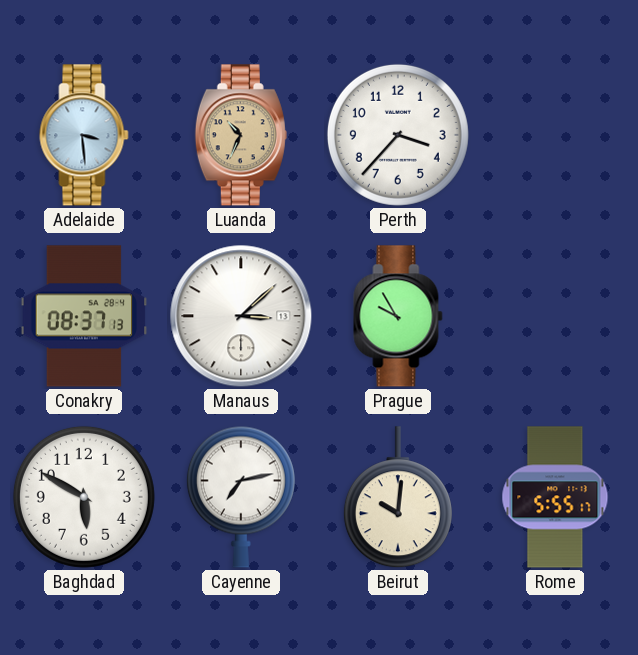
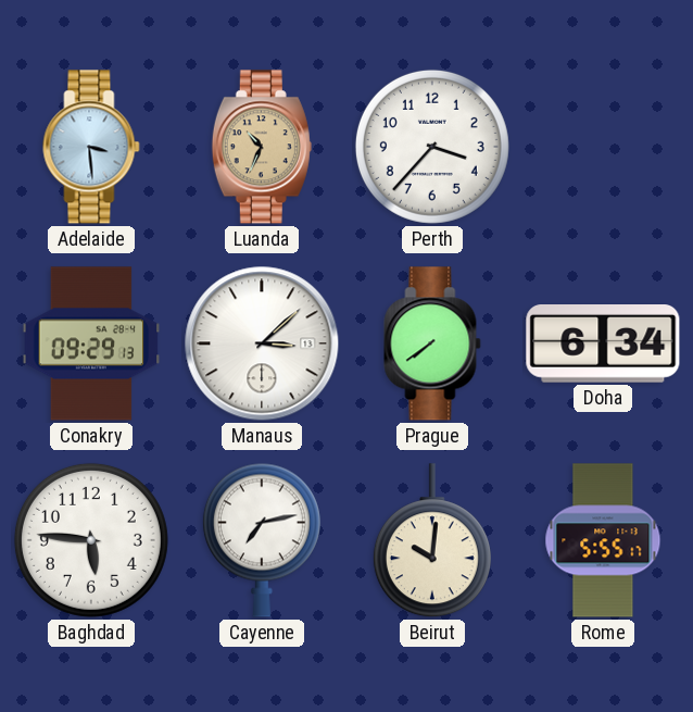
Conakry: 08:37 -> 09:29
Prague: 9:55 -> 7:39
Doha: none -> 6:34
Baghdad: 5:50 -> 5:46
